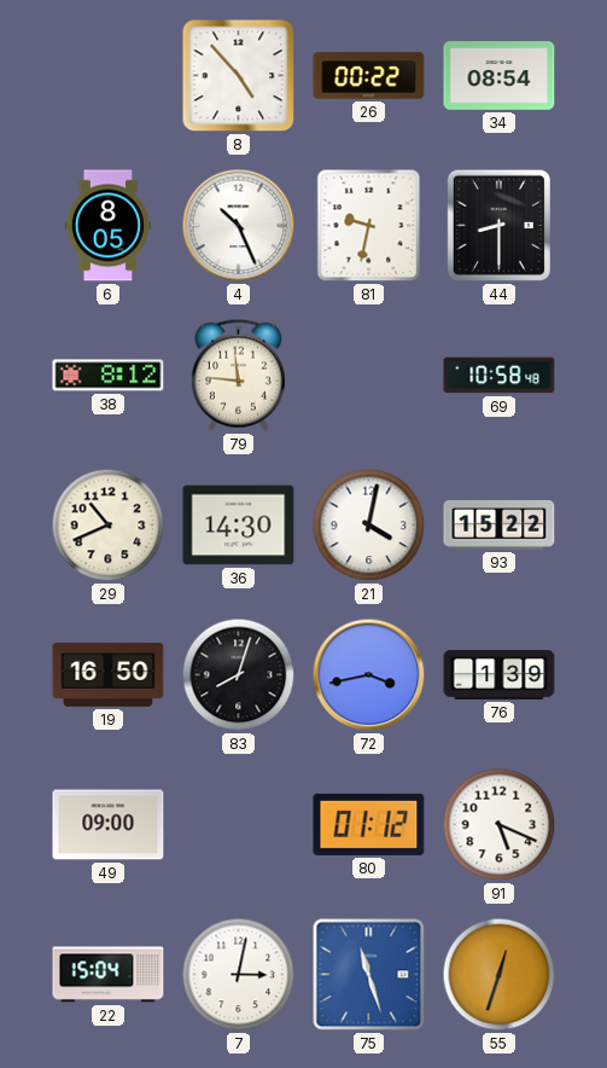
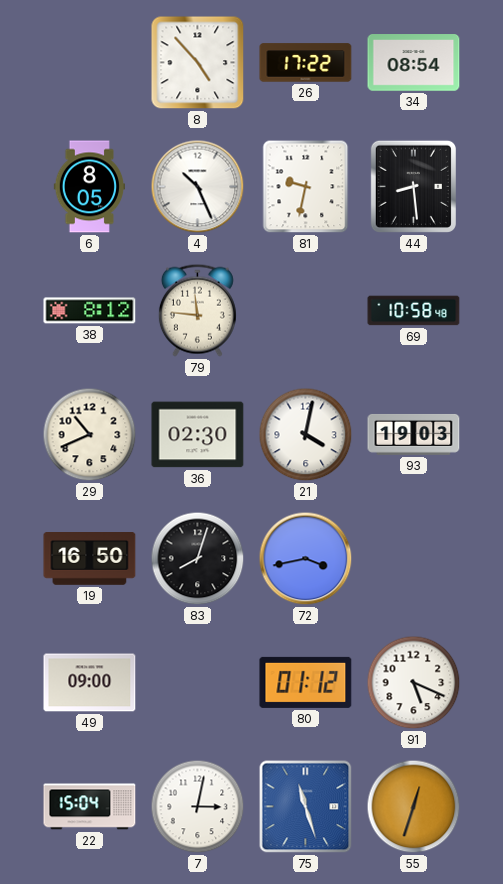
26: 00:22 -> 17:22
44: 8:30 -> 8:29
36: 14:30 -> 02:30
93: 15:22 -> 19:03
76: 1:39 -> none
